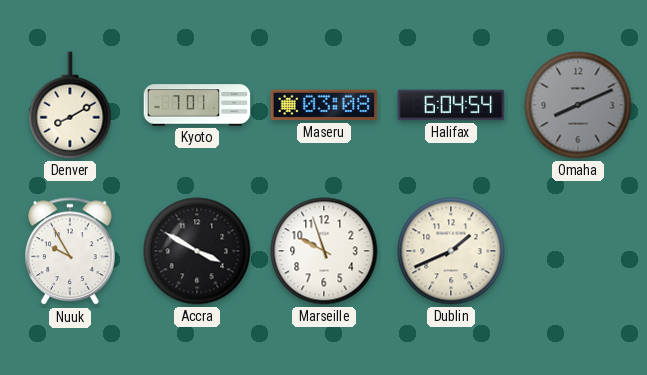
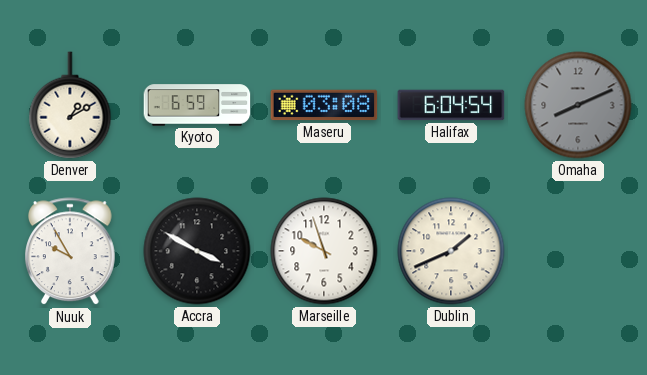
Denver: 8:10 -> 1:10
Kyoto: 7:01 -> 6:59
